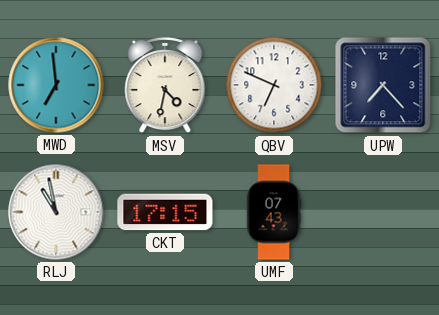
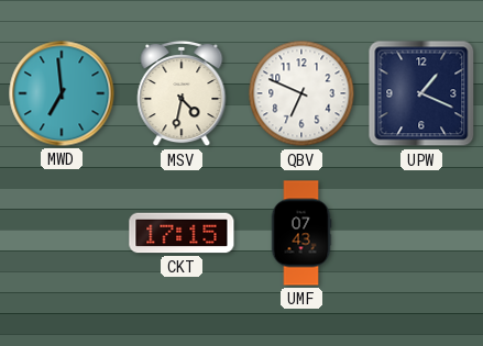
UPW: 7:23 -> 1:19
RLJ: 10:58 -> none
